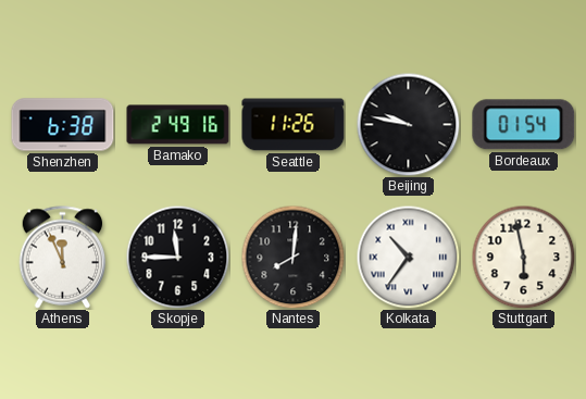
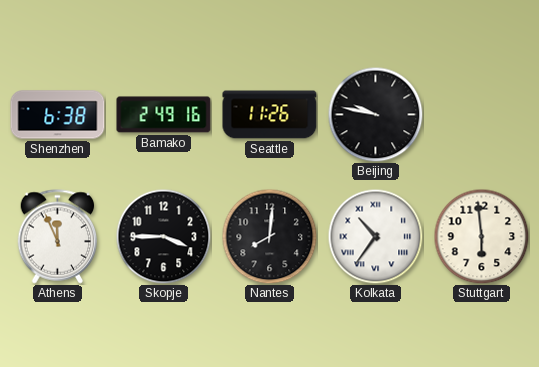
Bordeaux: 01:54 -> none
Skopje: 11:45 -> 3:45
Stuttgart: 5:58 -> 5:59
